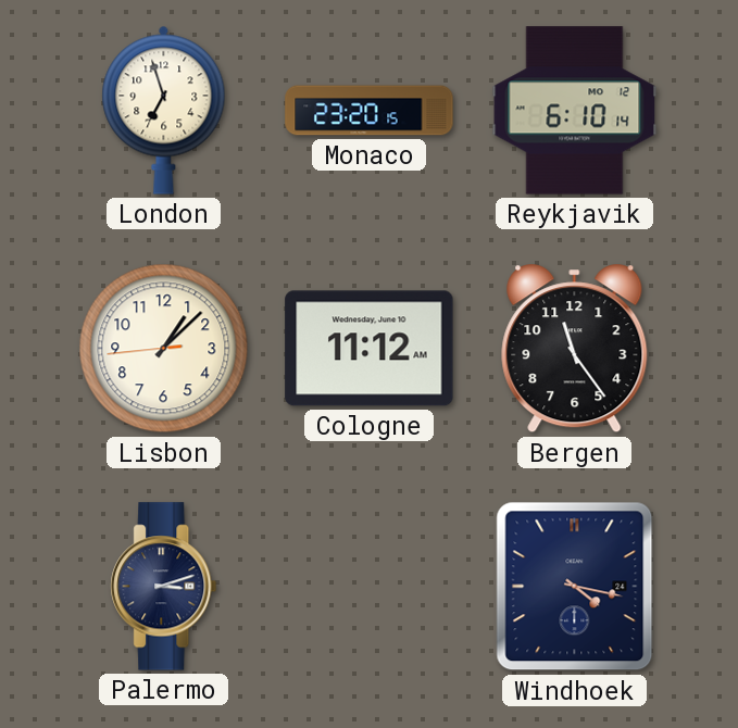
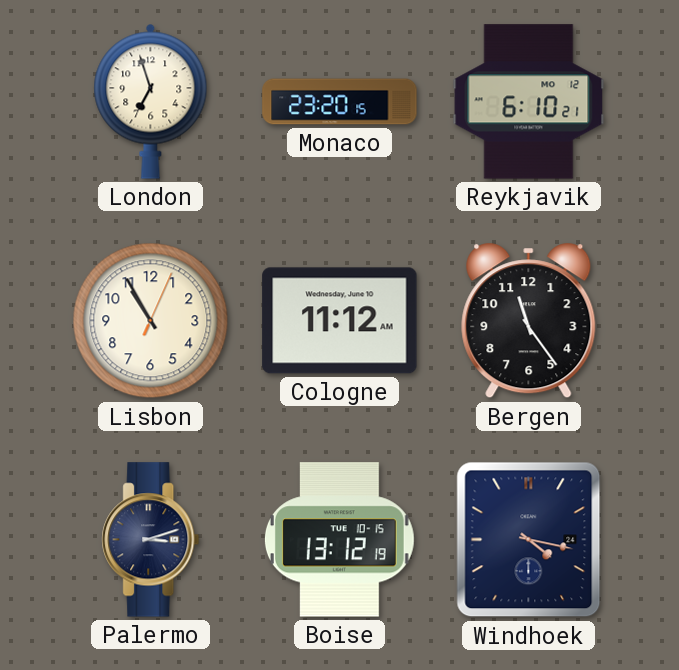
Reykjavik: 6:10:14 -> 6:10:21
Lisbon: 1:07 -> 10:55
Boise: none -> 13:12
